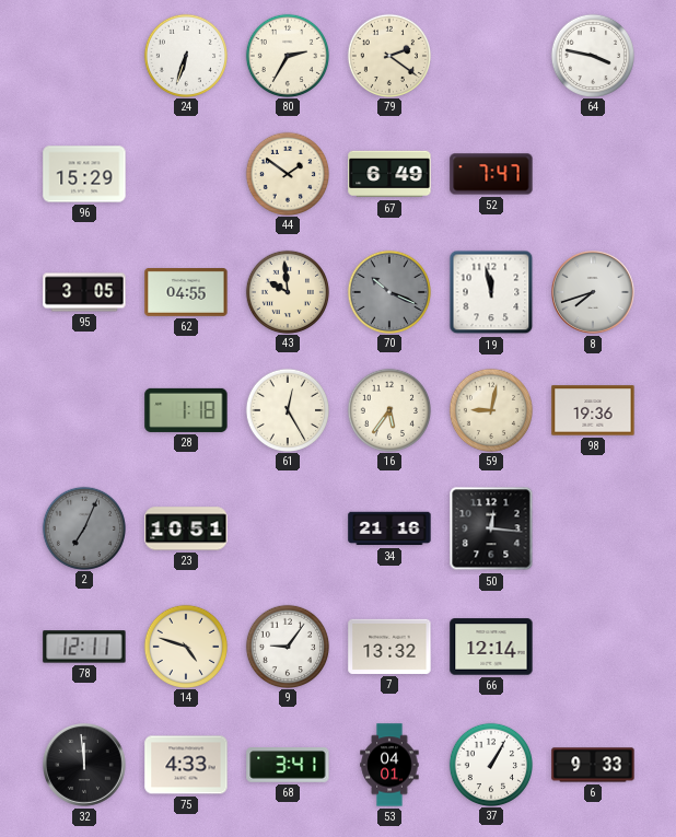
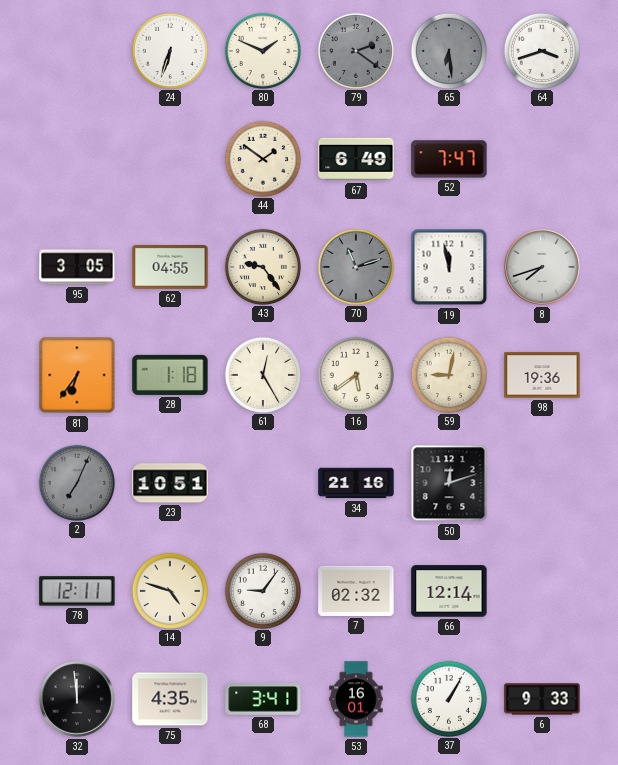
80: 2:35 -> 1:49
79 dial: cream -> grey
65: none -> 6:29
64: 3:47 -> 3:42
96: 15:29 -> none
43: 9:59 -> 9:24
70: 10:19 -> 11:12
81: none -> 6:36
16: 5:36 -> 5:39
50: 12:16 -> 12:12
7: 13:32 -> 02:32
75: 4:33 -> 4:35
53: 04:01 -> 16:01
